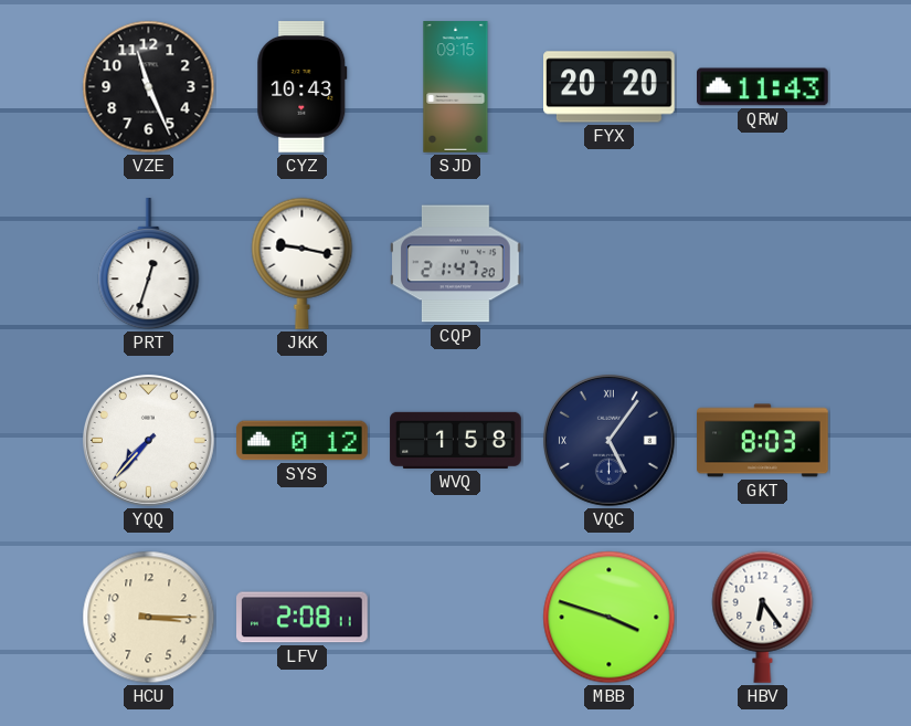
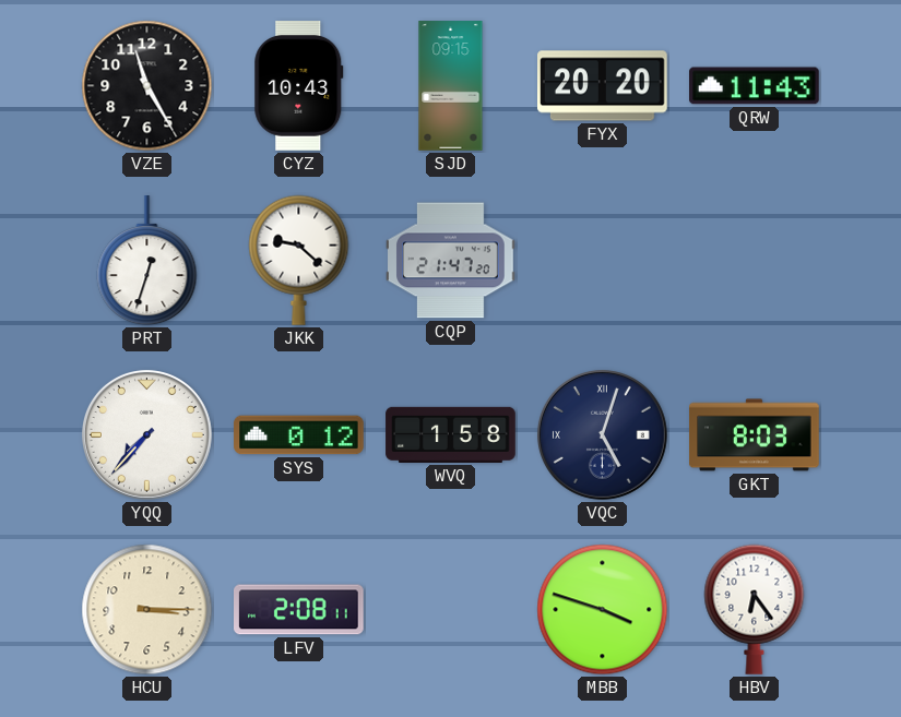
VZE: 11:26 -> 11:25
JKK: 9:17 -> 9:22
VQC: 5:06 -> 5:03
